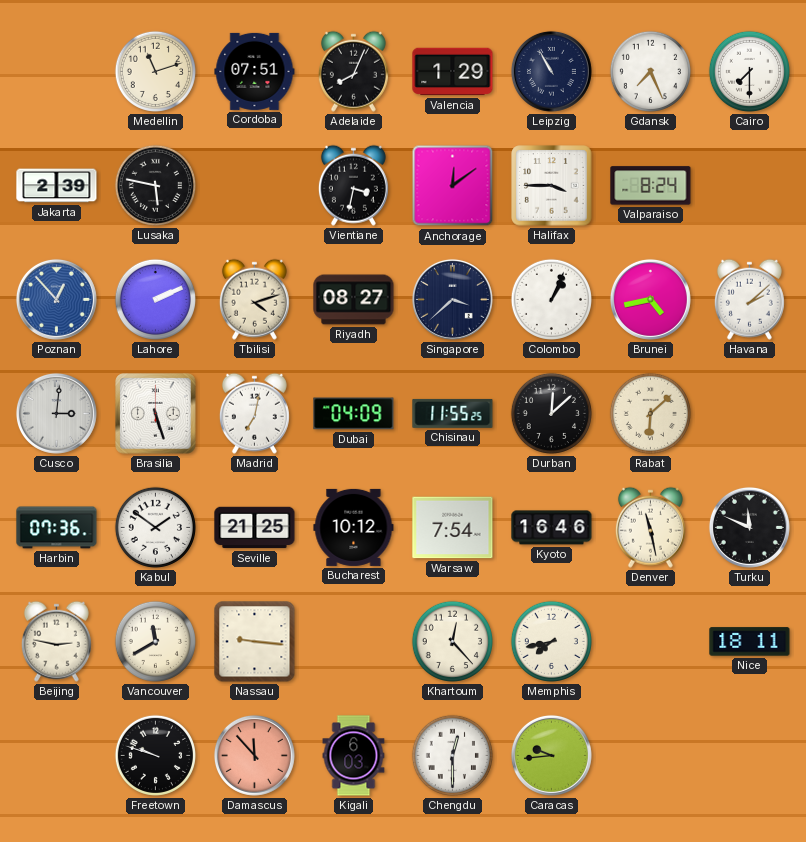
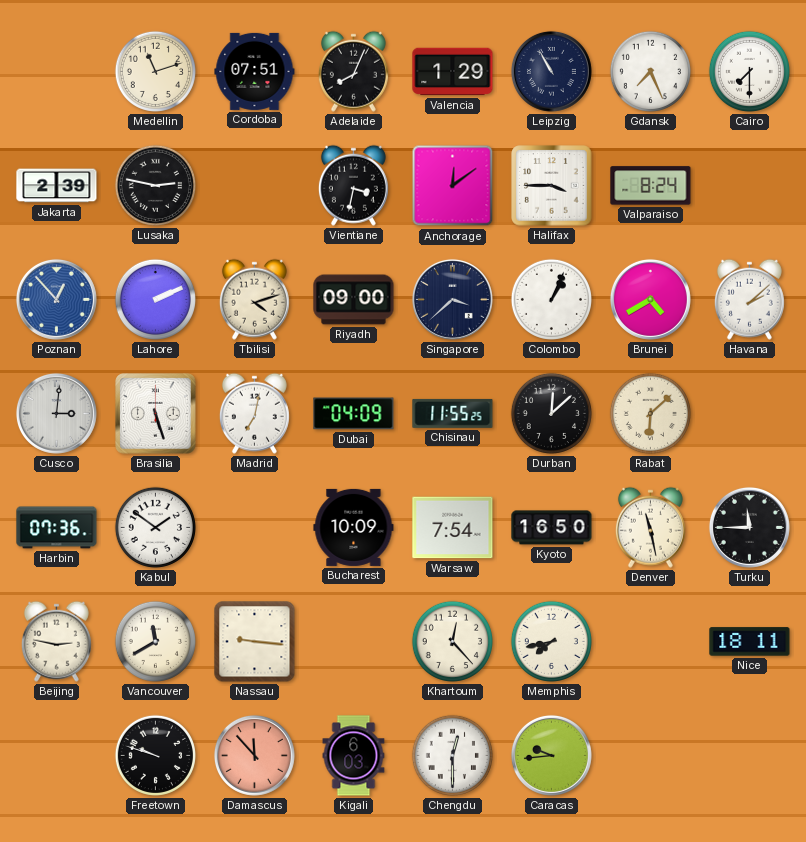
Lusaka: 5:47 -> 2:47
Riyadh: 08:27 -> 09:00
Brunei: 4:43 -> 4:40
Seville: 21:25 -> none
Bucharest: 10:12 -> 10:09
Kyoto: 16:46 -> 16:50
Turku: 11:49 -> 11:45
